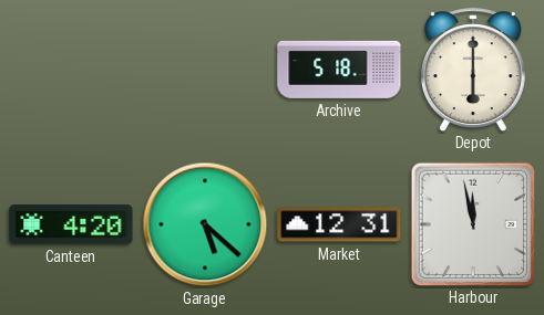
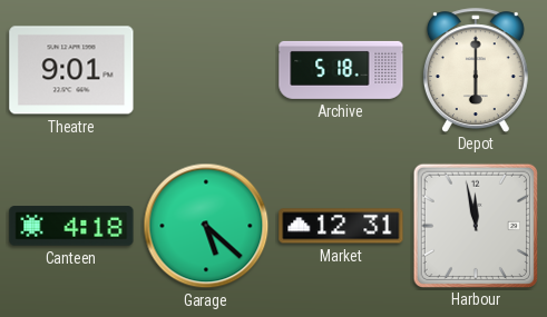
Theatre: none -> 9:01
Canteen: 4:20 -> 4:18
